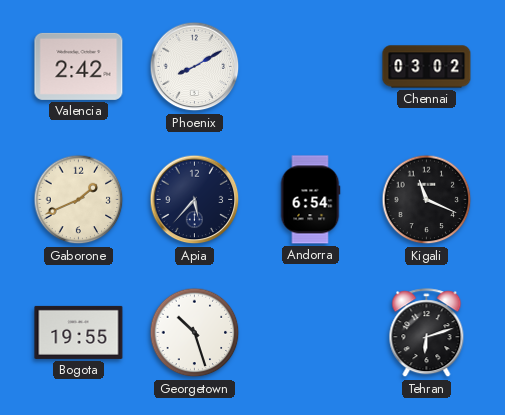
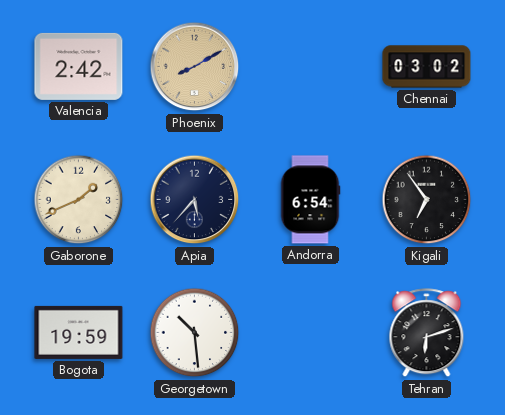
Phoenix dial: white -> champagne
Kigali: 11:19 -> 6:54
Bogota: 19:55 -> 19:59
Georgetown: 10:27 -> 10:29
